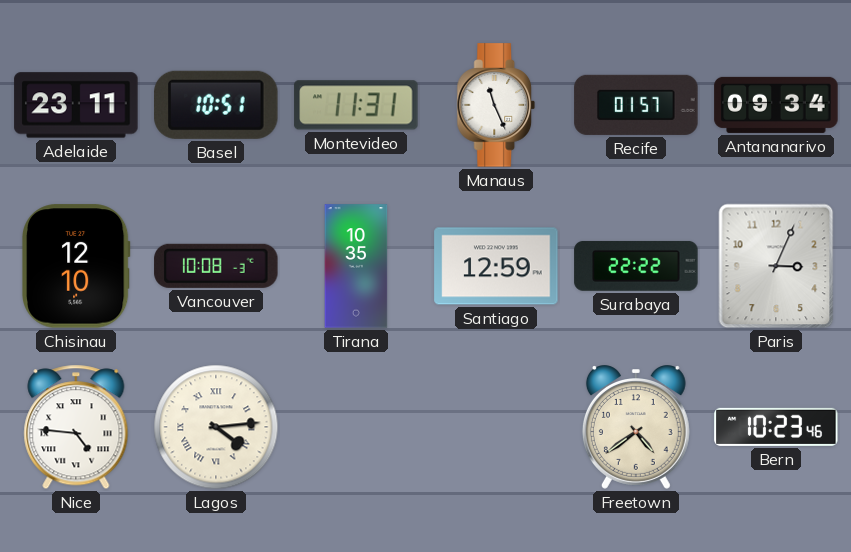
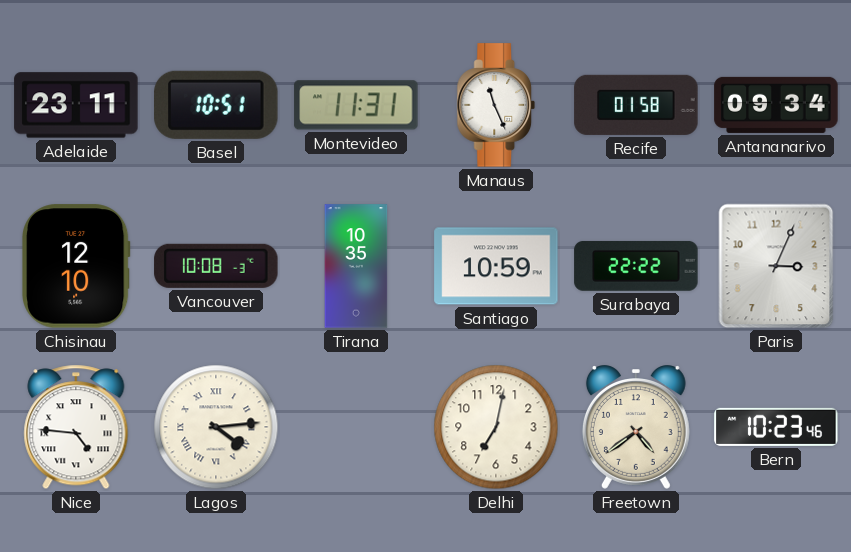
Recife: 01:57 -> 01:58
Santiago: 12:59 -> 10:59
Delhi: none -> 7:02
